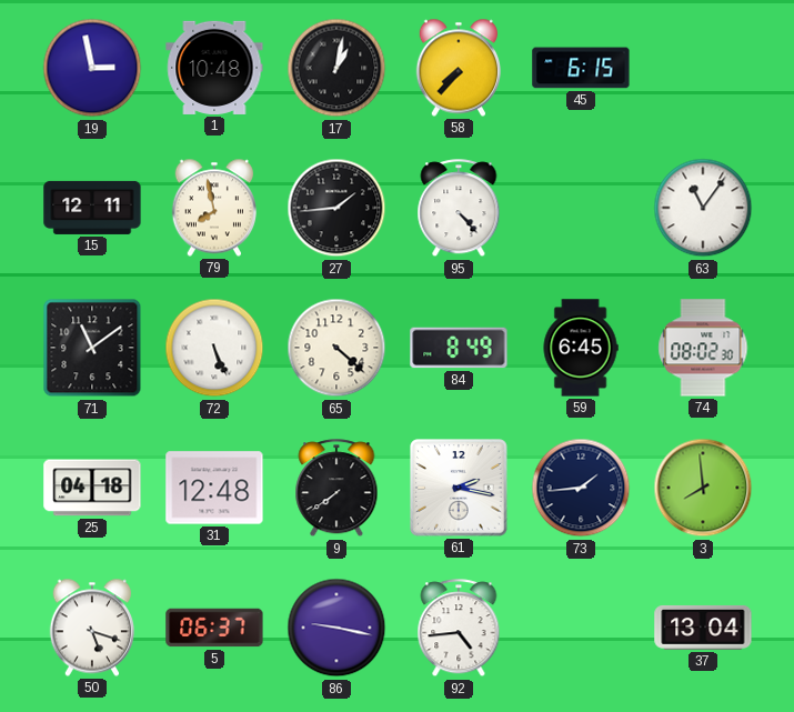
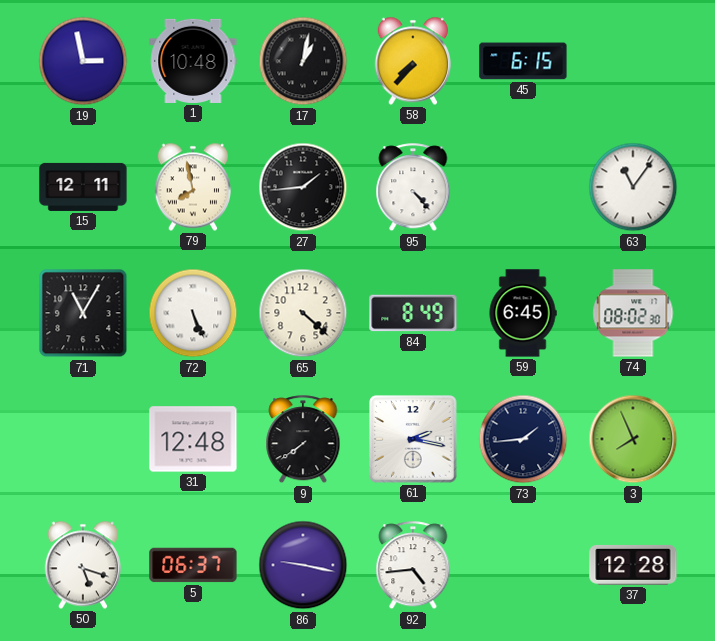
71: 11:09 -> 11:05
25: 04:18 -> none
3: 7:59 -> 7:56
37: 13:04 -> 12:28
